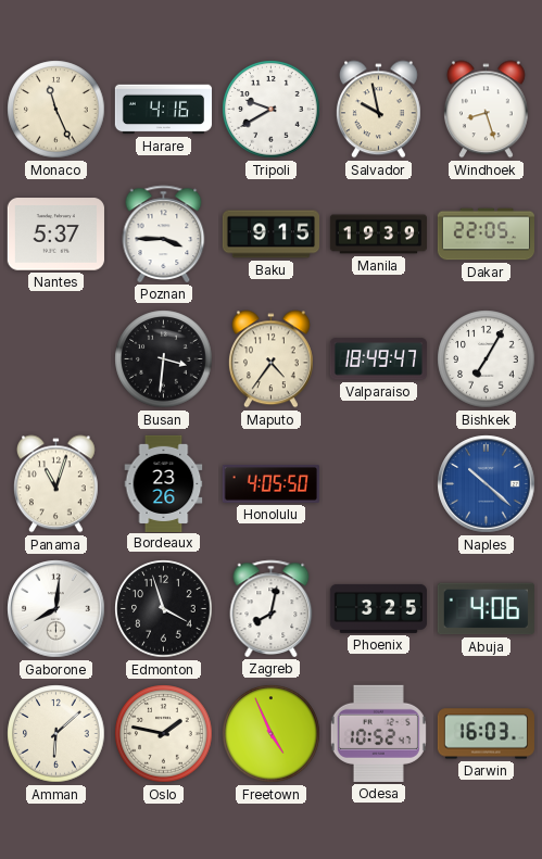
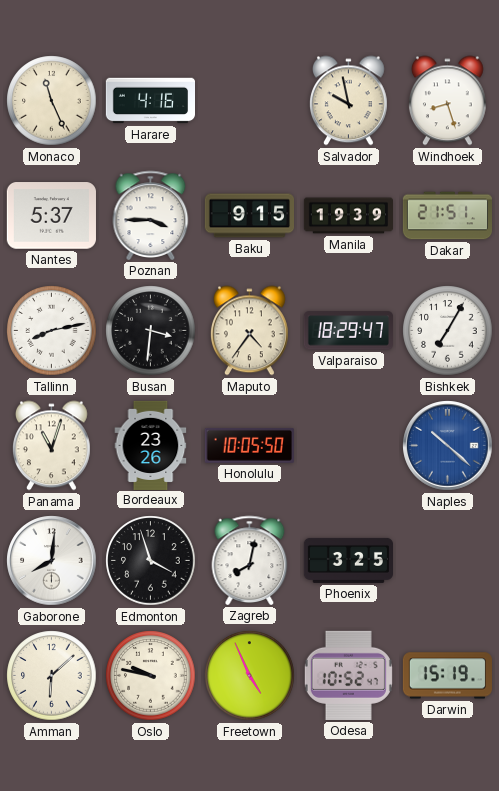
Tripoli: 9:40 -> none
Dakar: 22:05 -> 21:51
Tallinn: none -> 8:13
Valparaiso: 18:49 -> 18:29
Honolulu: 4:05 -> 10:05
Abuja: 4:06 -> none
Oslo: 1:47 -> 9:47
Darwin: 16:03 -> 15:19
